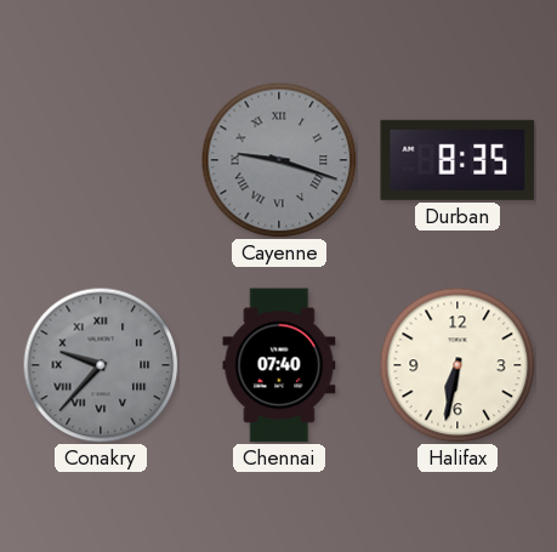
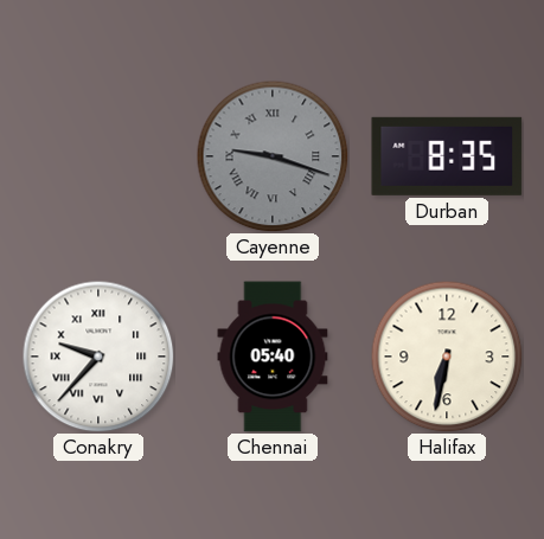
Conakry dial: grey -> white
Chennai: 07:40 -> 05:40
